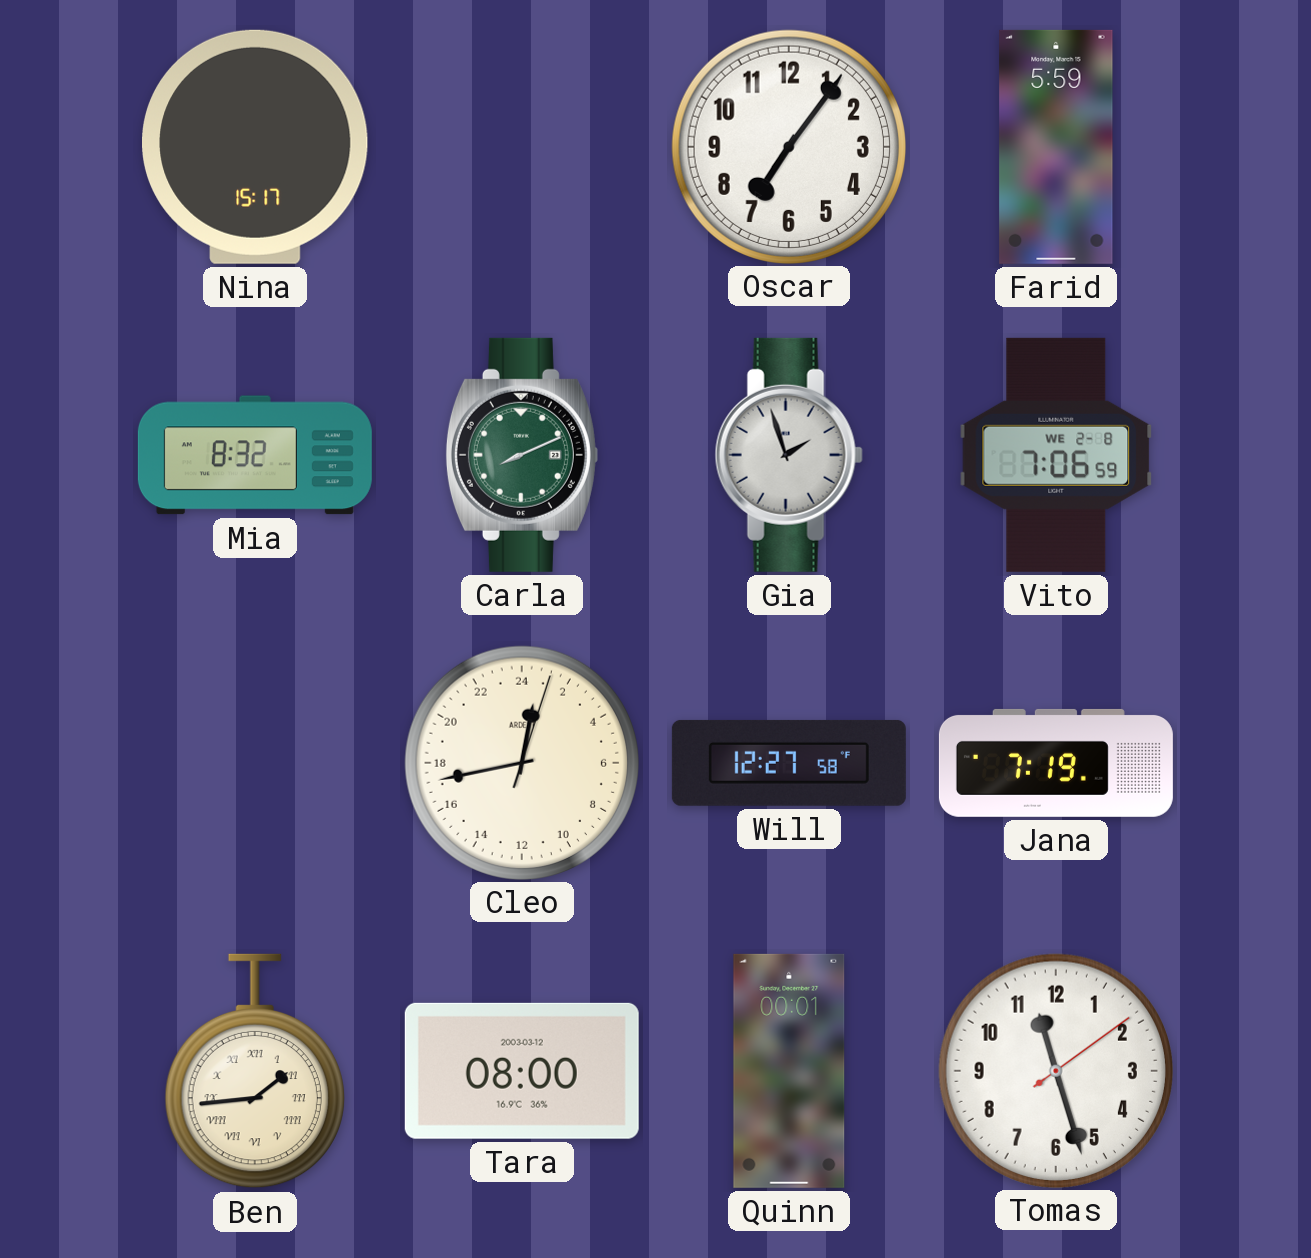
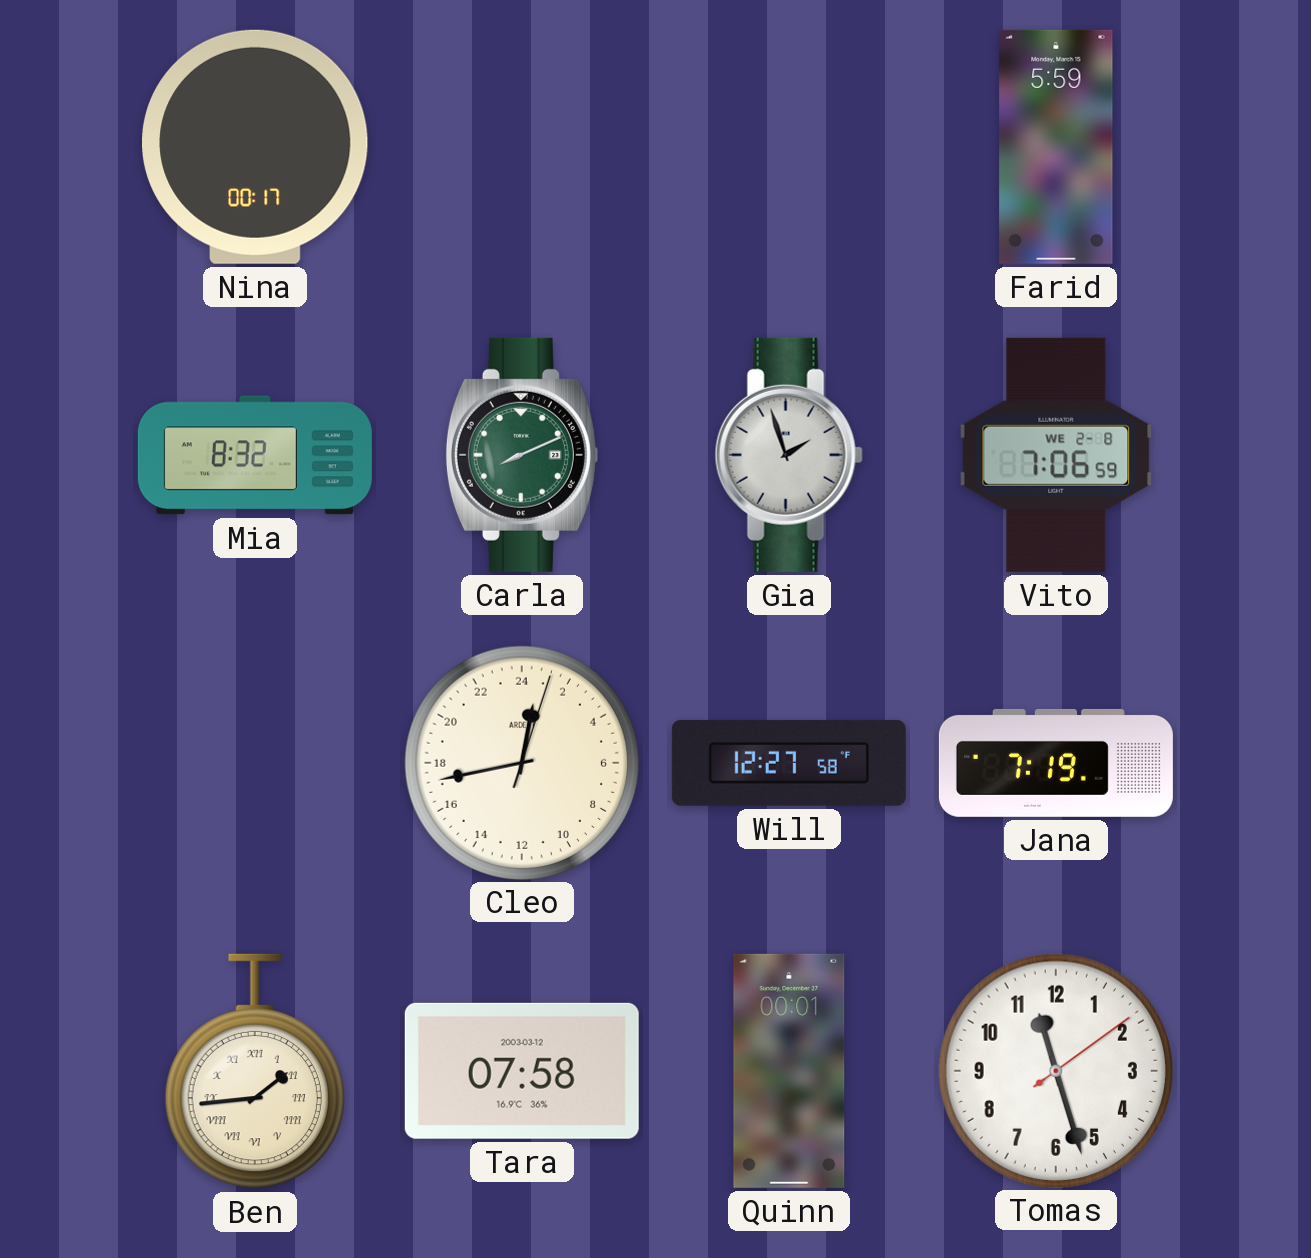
Nina: 15:17 -> 00:17
Oscar: 7:06 -> none
Tara: 08:00 -> 07:58
